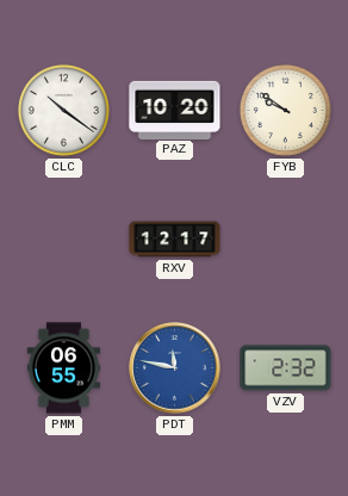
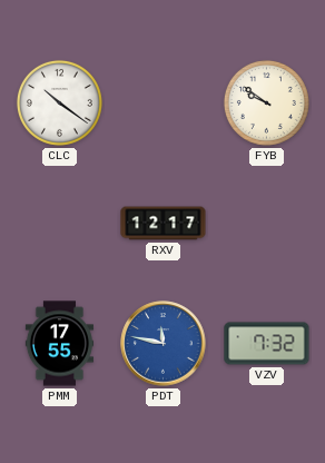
PAZ: 10:20 -> none
PMM: 06:55 -> 17:55
VZV: 2:32 -> 7:32
